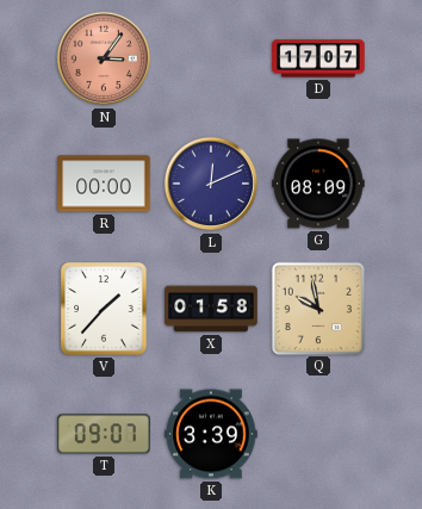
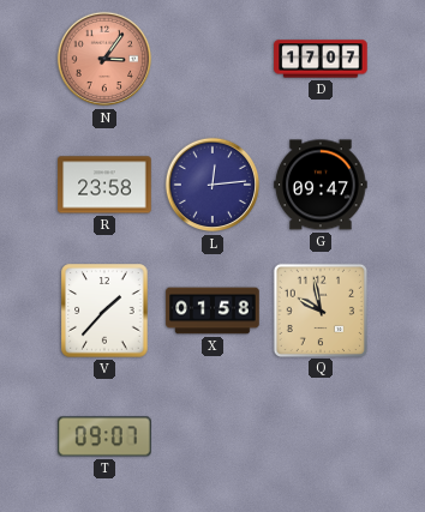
R: 00:00 -> 23:58
L: 12:11 -> 12:14
G: 08:09 -> 09:47
K: 3:39 -> none
